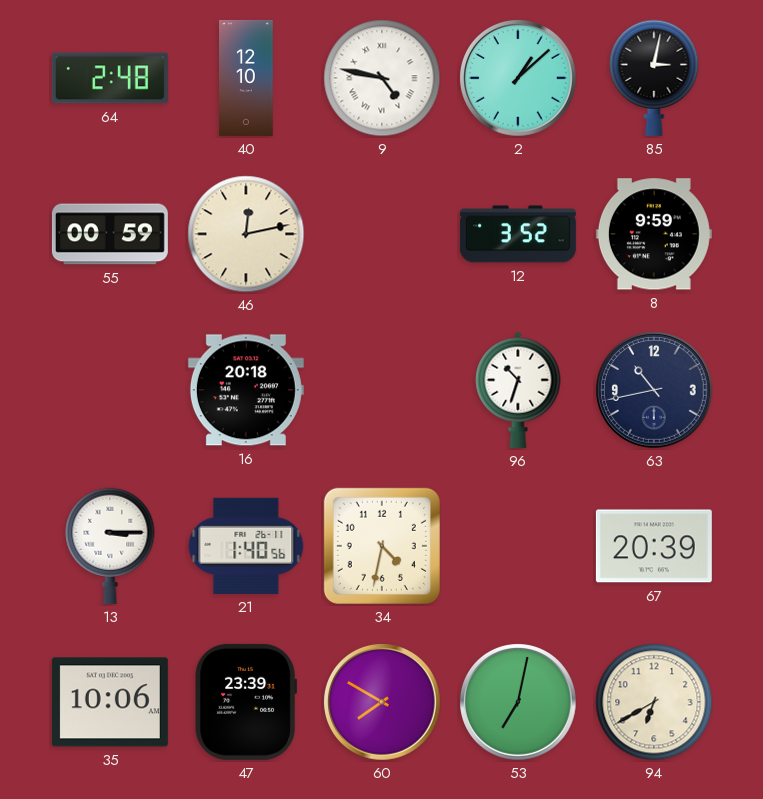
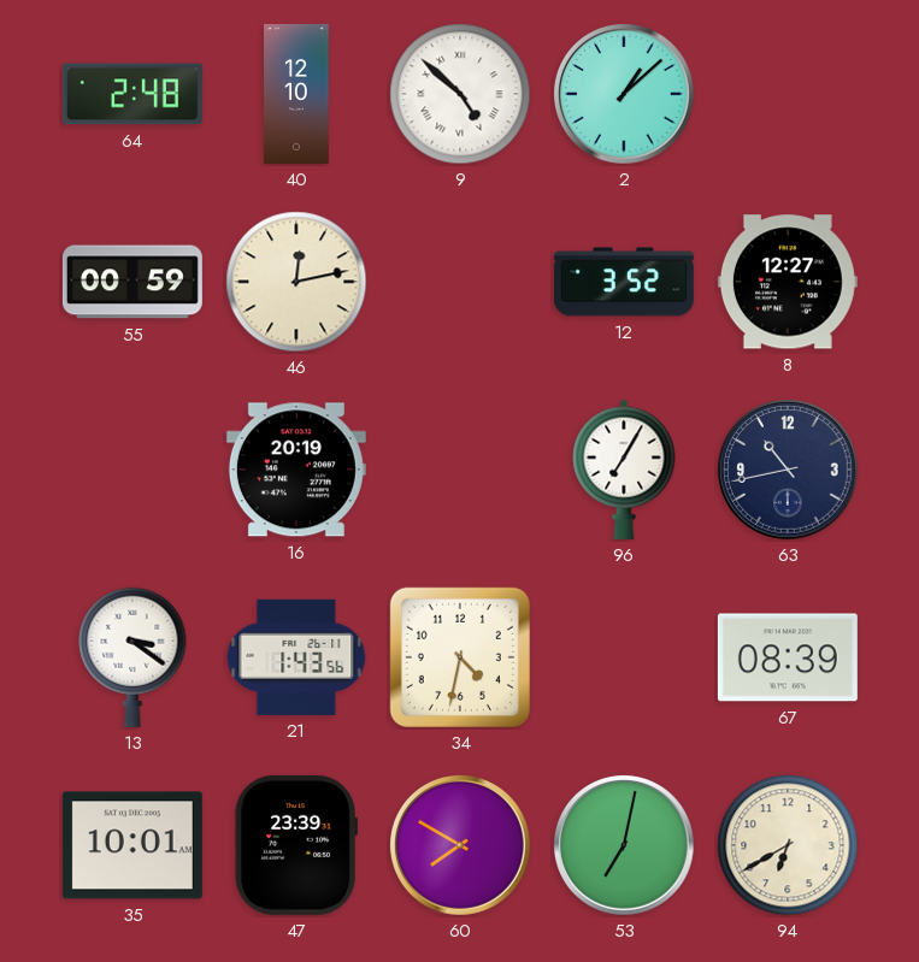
9: 4:47 -> 4:52
85: 3:02 -> none
8: 9:59 -> 12:27
16: 20:18 -> 20:19
96: 10:33 -> 7:05
13: 3:15 -> 3:21
21: 1:40 -> 1:43
67: 20:39 -> 08:39
35: 10:06 -> 10:01
